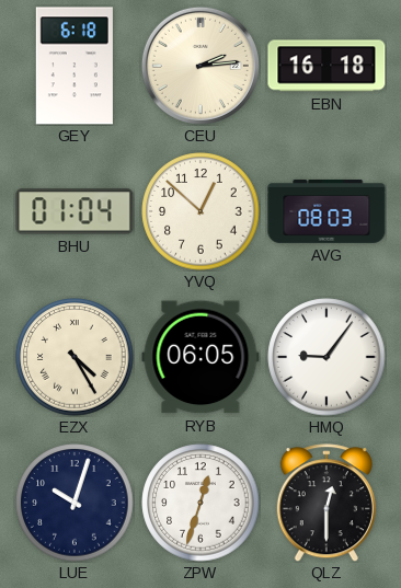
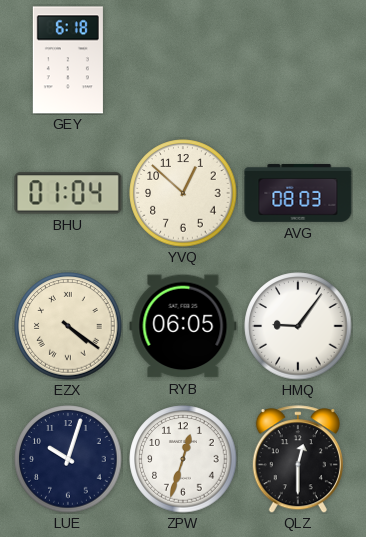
CEU: 2:14 -> none
EBN: 16:18 -> none
EZX: 4:25 -> 4:21
